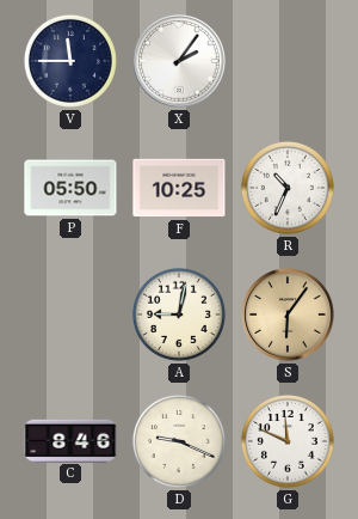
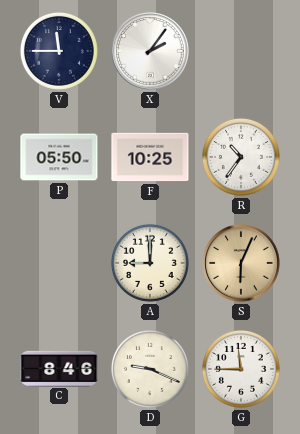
R: 10:34 -> 10:36
A: 9:02 -> 9:00
S: 6:06 -> 6:04
G: 11:49 -> 11:45
